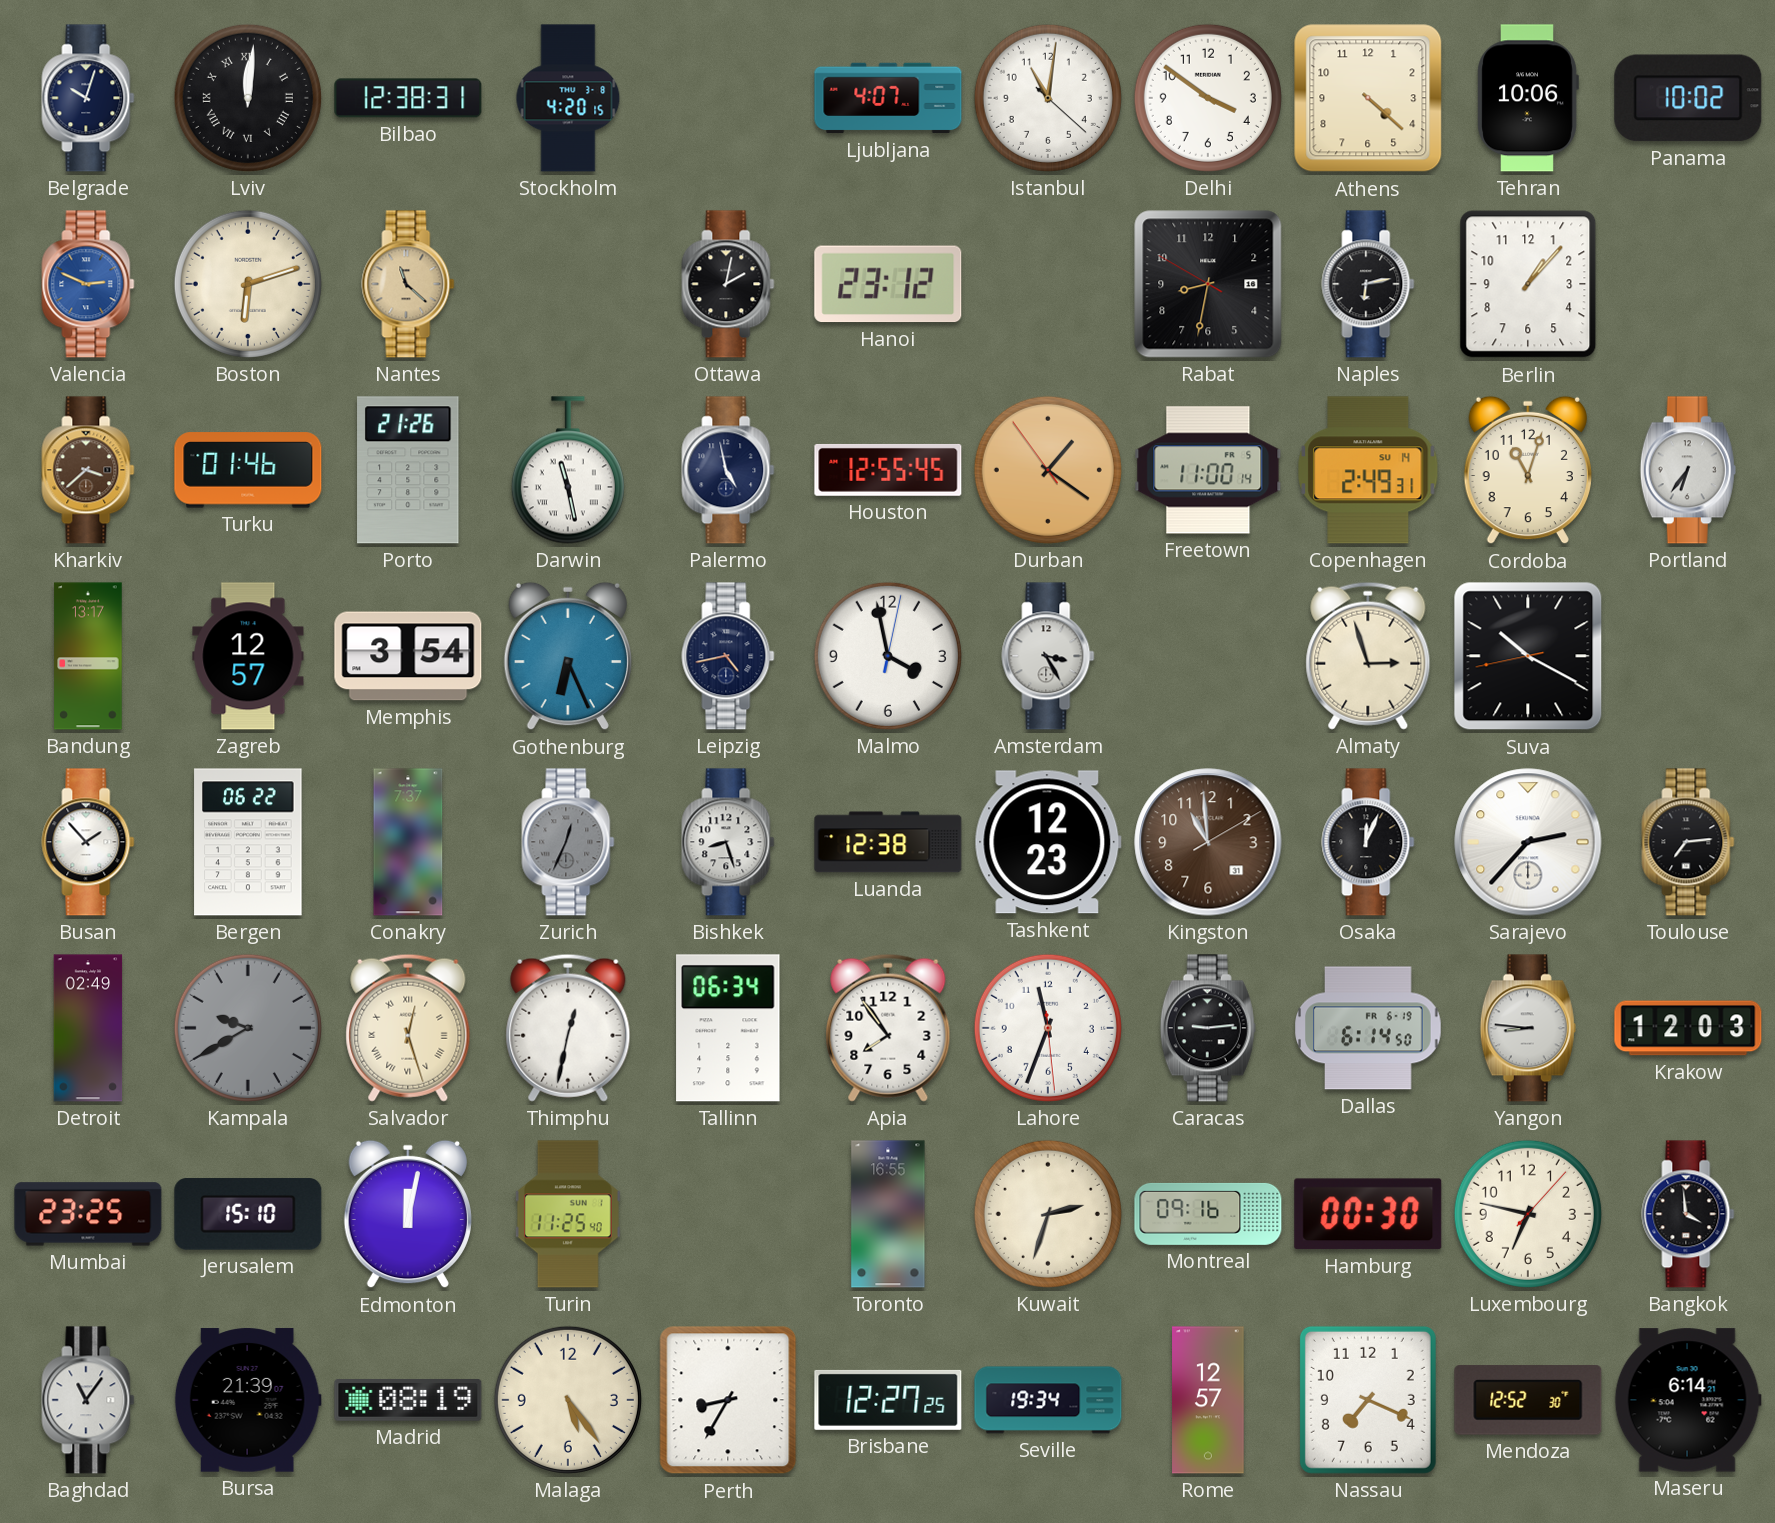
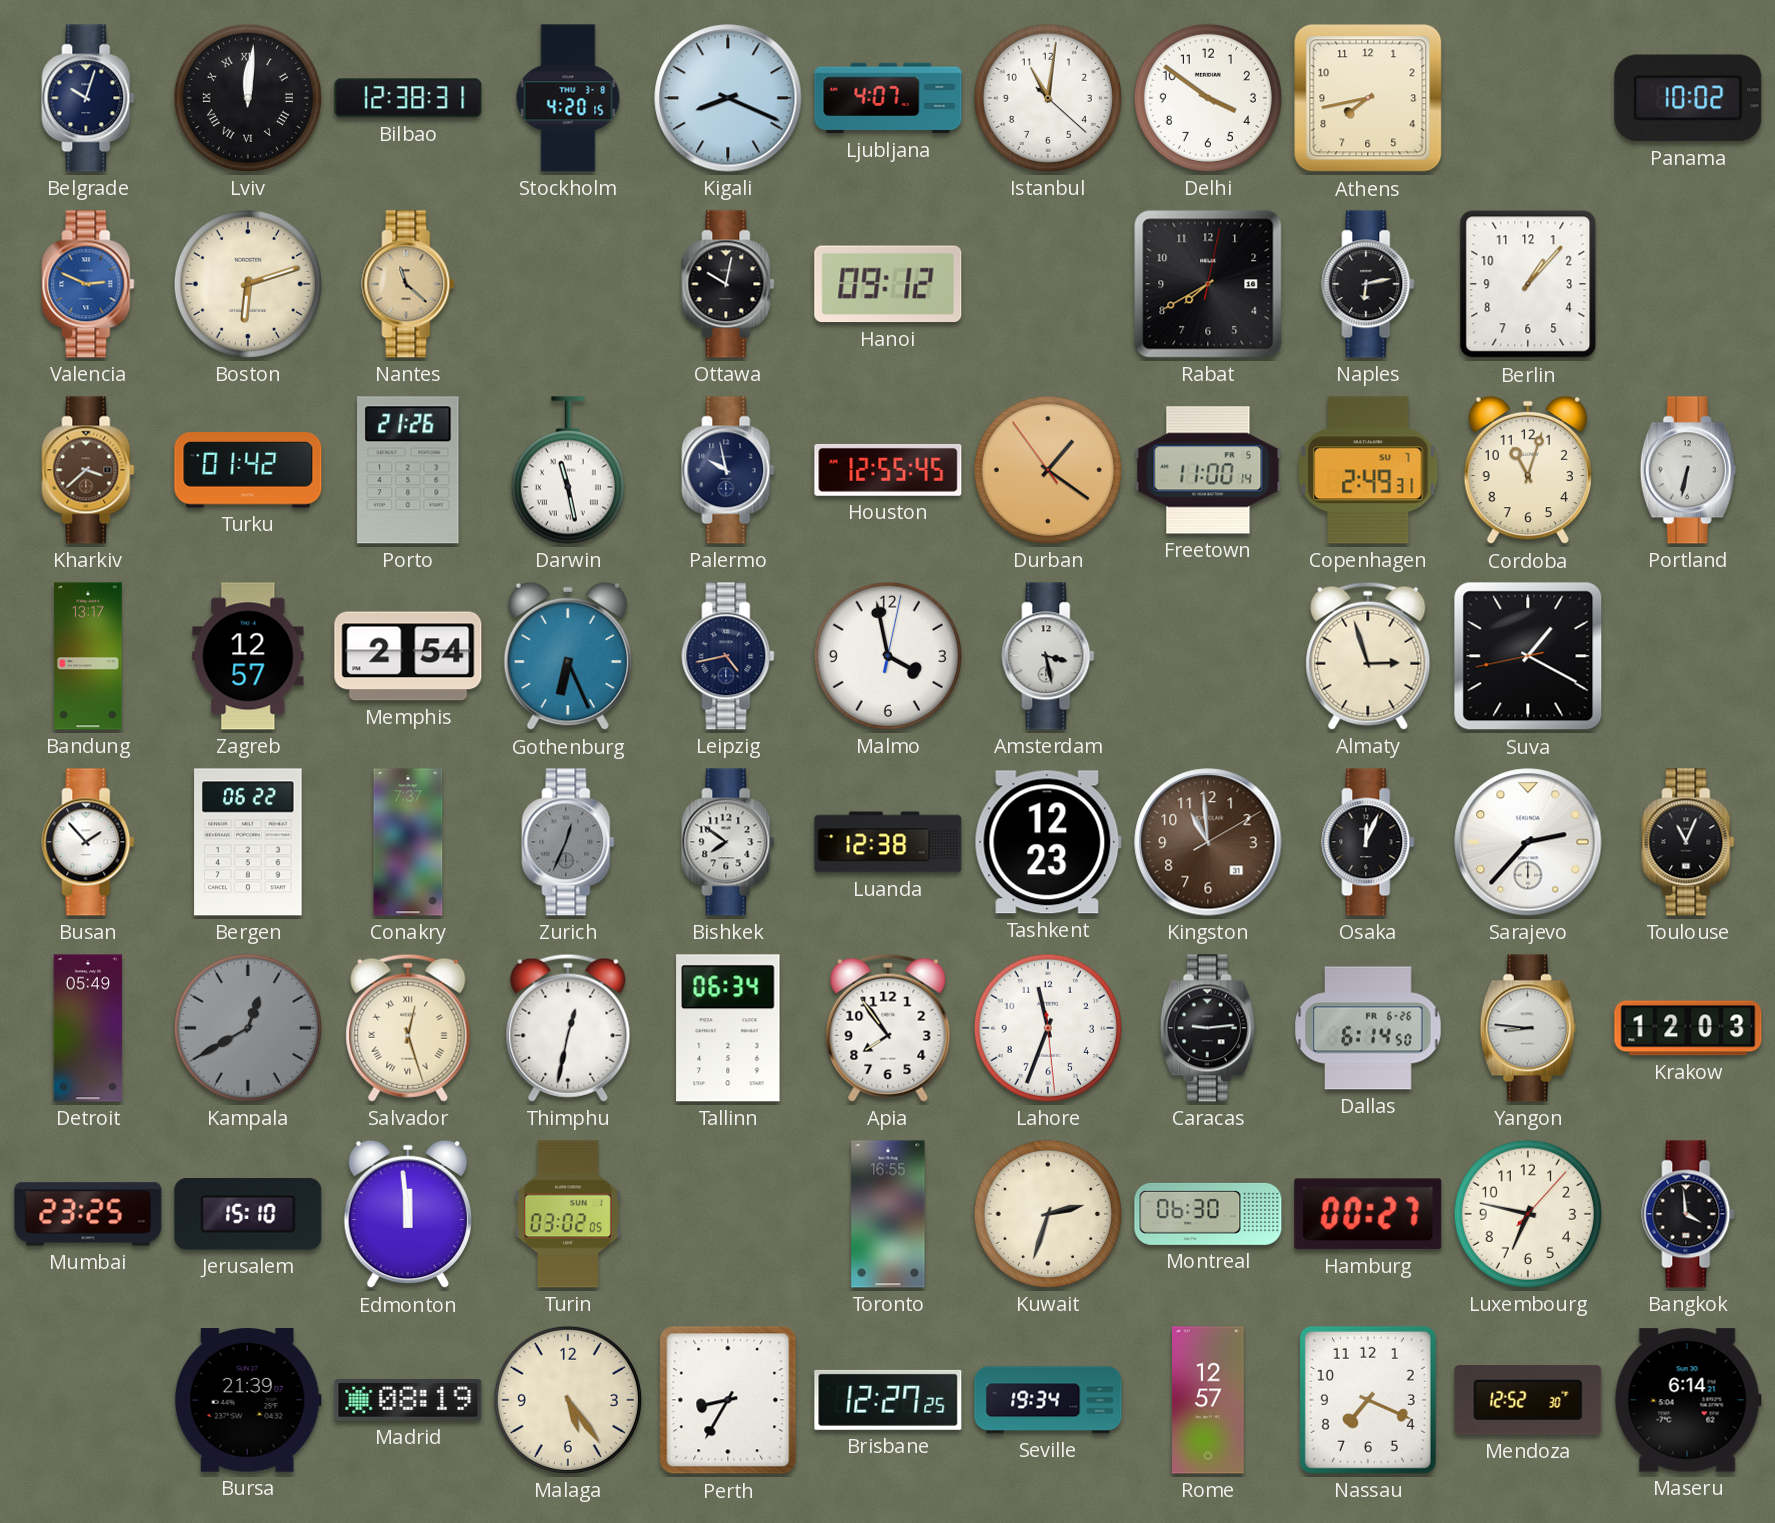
Kigali: none -> 8:19
Athens: 4:22 -> 7:43
Tehran: 10:06 -> none
Ottawa: 2:02 -> 10:02
Hanoi: 23:12 -> 09:12
Rabat: 8:31 -> 7:40
Turku: 01:46 -> 01:42
Palermo: 4:58 -> 9:58
Copenhagen date: SU 14 -> SU 7
Portland: 6:36 -> 6:32
Memphis: 3:54 -> 2:54
Amsterdam: 3:25 -> 3:28
Suva: 10:19 -> 1:19
Bishkek: 8:27 -> 7:51
Toulouse: 7:14 -> 11:04
Detroit: 02:49 -> 05:49
Kampala: 9:40 -> 12:40
Dallas date: FR 6-19 -> FR 6-26
Edmonton: 12:02 -> 11:59
Turin: 11:25 -> 03:02
Montreal: 09:16 -> 06:30
Hamburg: 00:30 -> 00:27
Baghdad: 11:06 -> none
